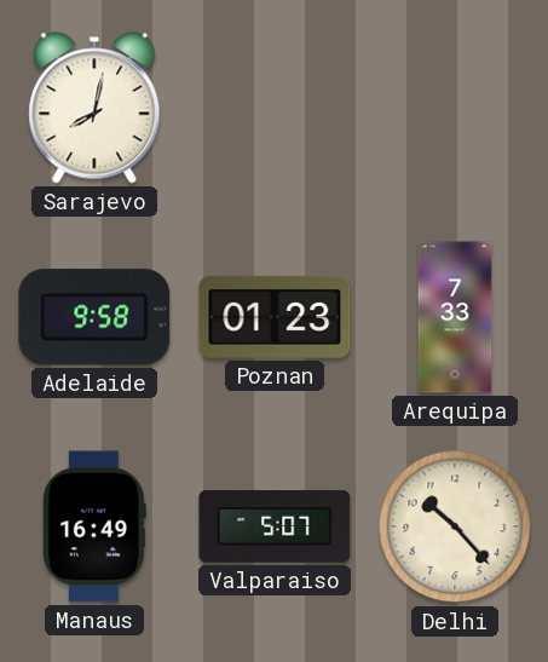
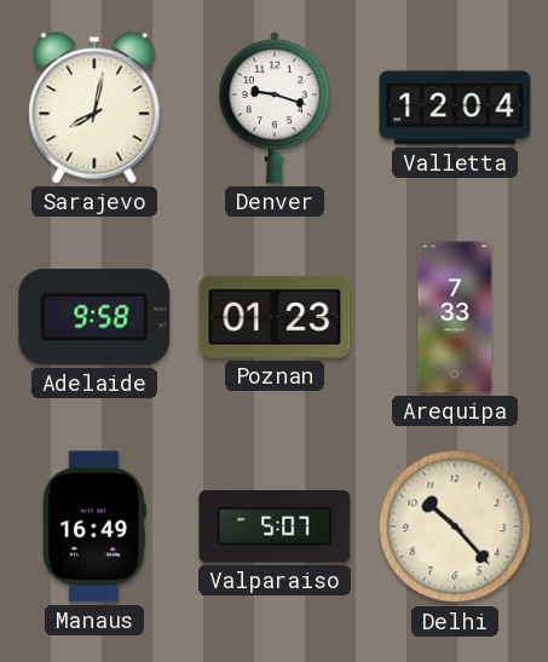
Denver: none -> 9:18
Valletta: none -> 12:04
